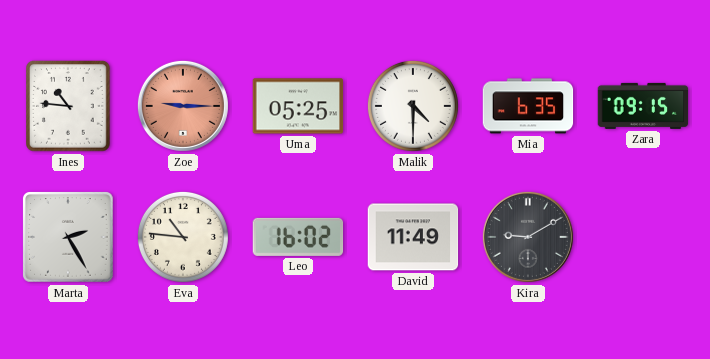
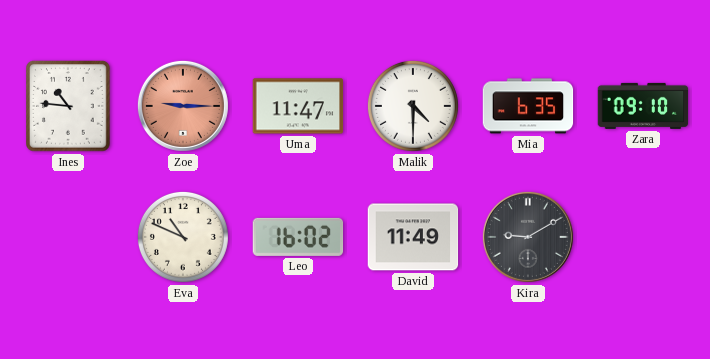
Uma: 05:25 -> 11:47
Zara: 09:15 -> 09:10
Marta: 2:25 -> none
Eva: 10:46 -> 10:49
